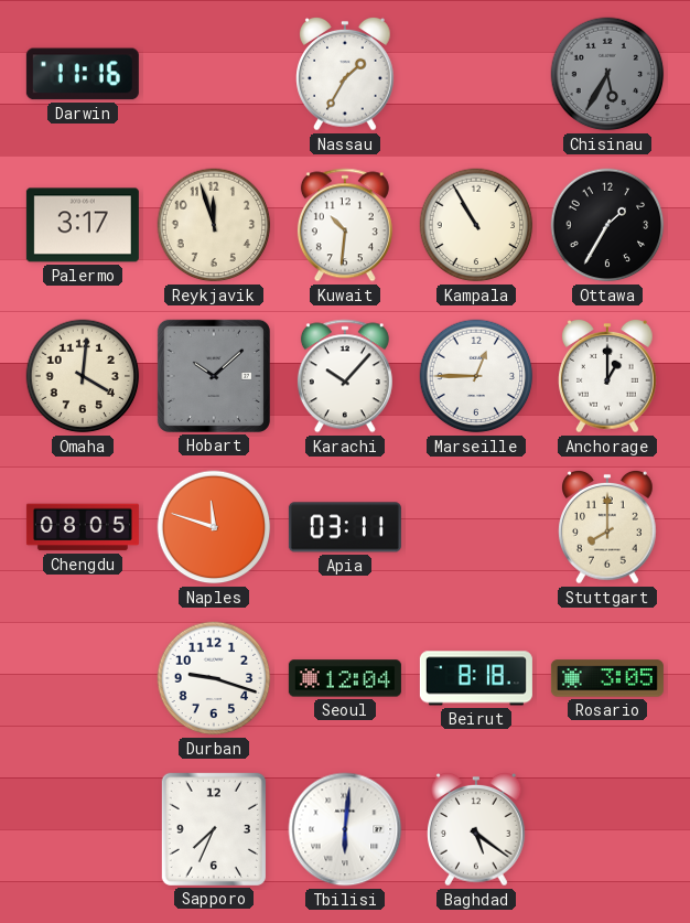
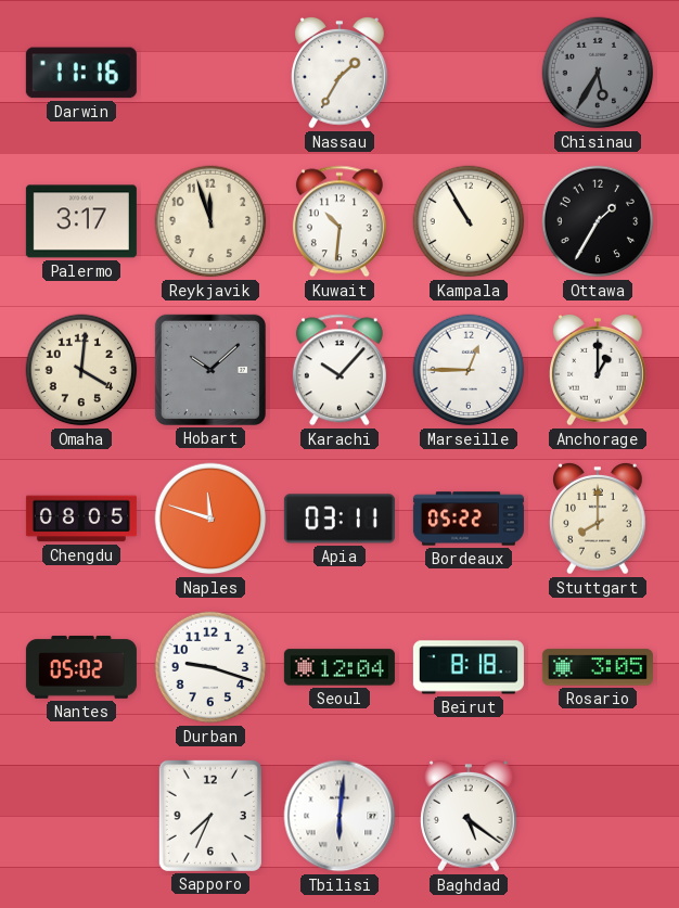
Bordeaux: none -> 05:22
Nantes: none -> 05:02
